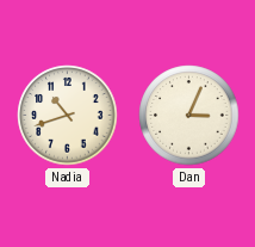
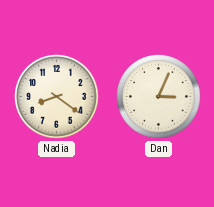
Nadia: 10:42 -> 8:21
